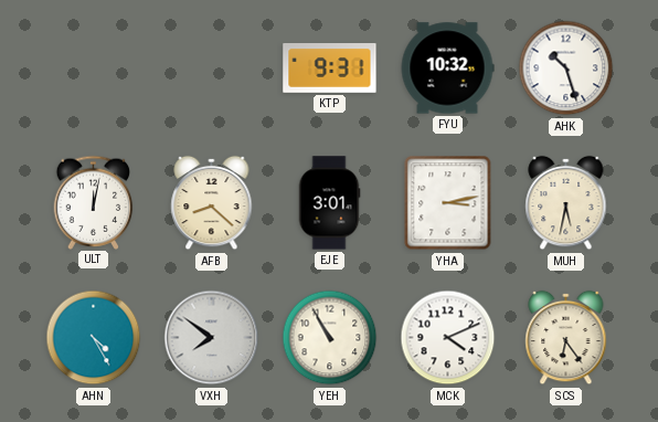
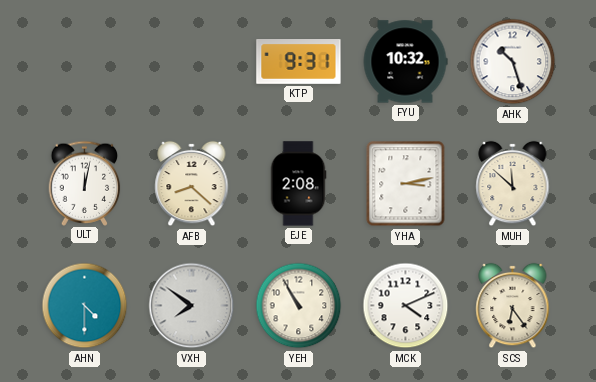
EJE: 3:01 -> 2:08
MUH: 5:32 -> 11:52
AHN: 4:25 -> 4:30
